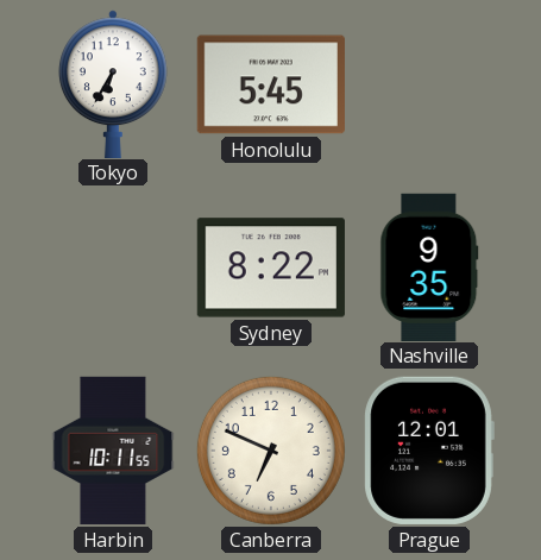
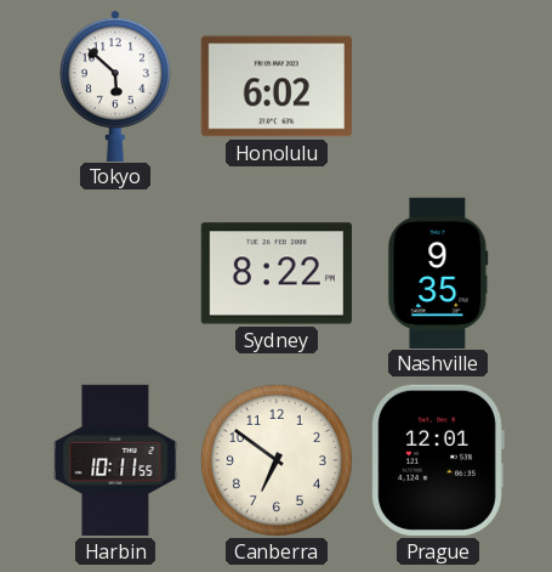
Tokyo: 6:35 -> 5:52
Honolulu: 5:45 -> 6:02
Canberra: 6:49 -> 6:51
